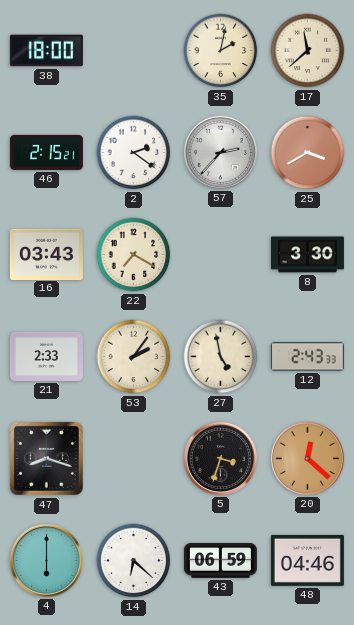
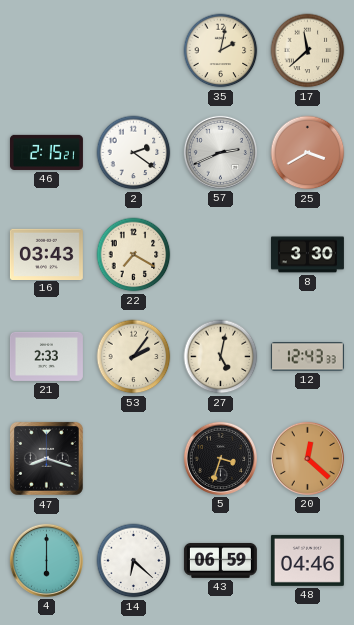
38: 18:00 -> none
57: 2:37 -> 2:41
27: 4:58 -> 5:02
12: 2:43 -> 12:43
